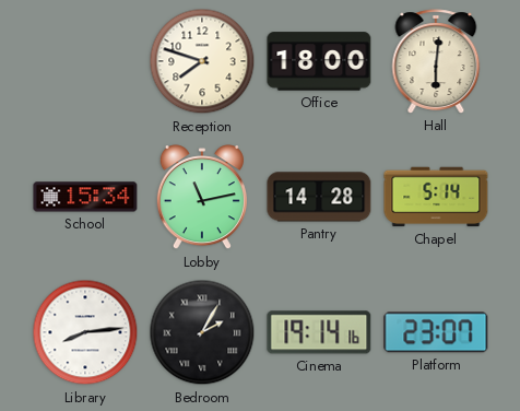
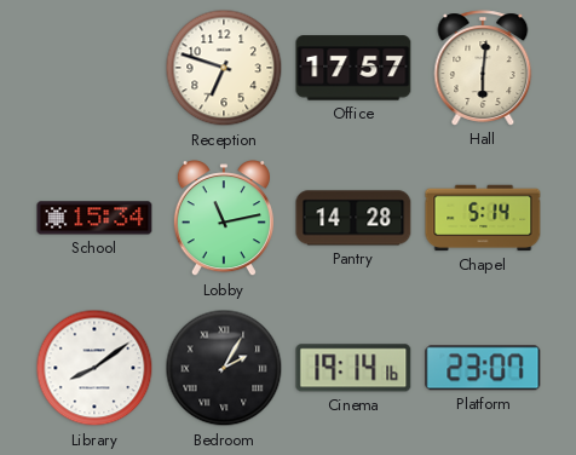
Reception: 7:48 -> 6:48
Office: 18:00 -> 17:57
Library: 8:14 -> 8:09
